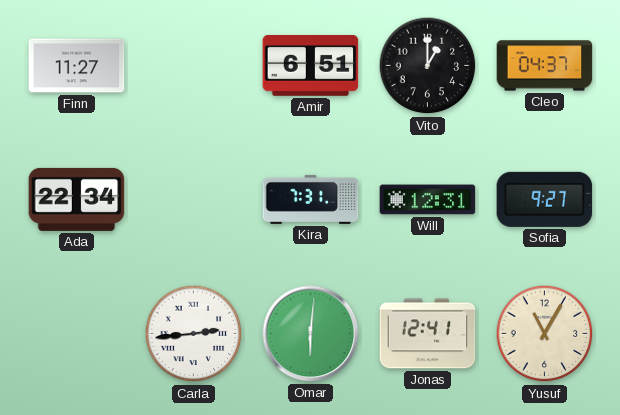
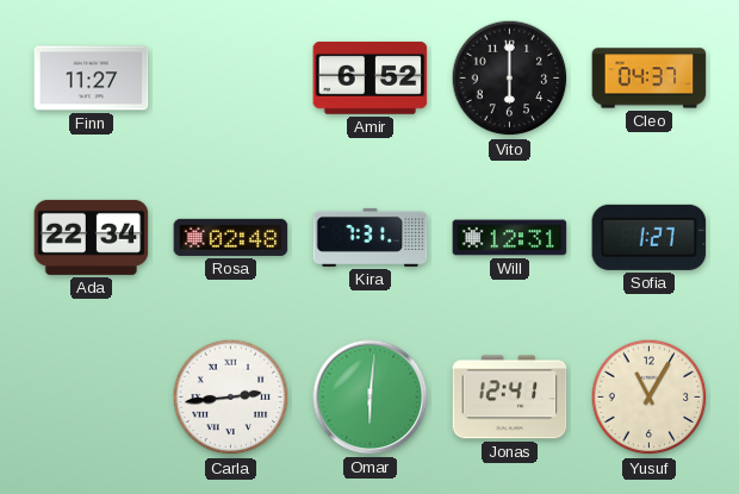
Amir: 6:51 -> 6:52
Vito: 1:00 -> 6:00
Rosa: none -> 02:48
Sofia: 9:27 -> 1:27
